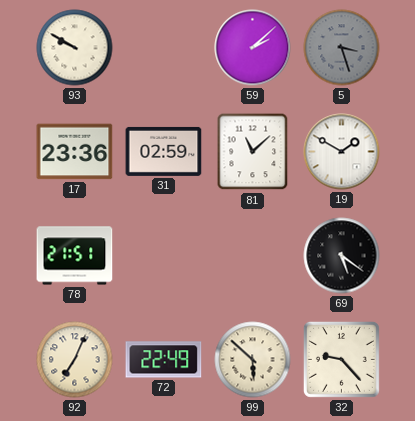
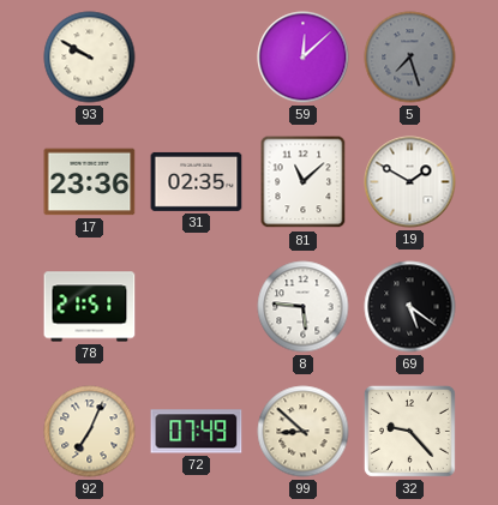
59: 2:08 -> 12:08
5: 3:27 -> 7:27
31: 02:59 -> 02:35
8: none -> 5:46
72: 22:49 -> 07:49
99: 5:52 -> 8:52
